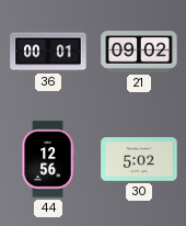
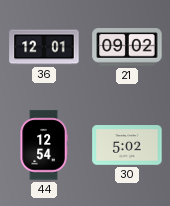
36: 00:01 -> 12:01
44: 12:56 -> 12:54
